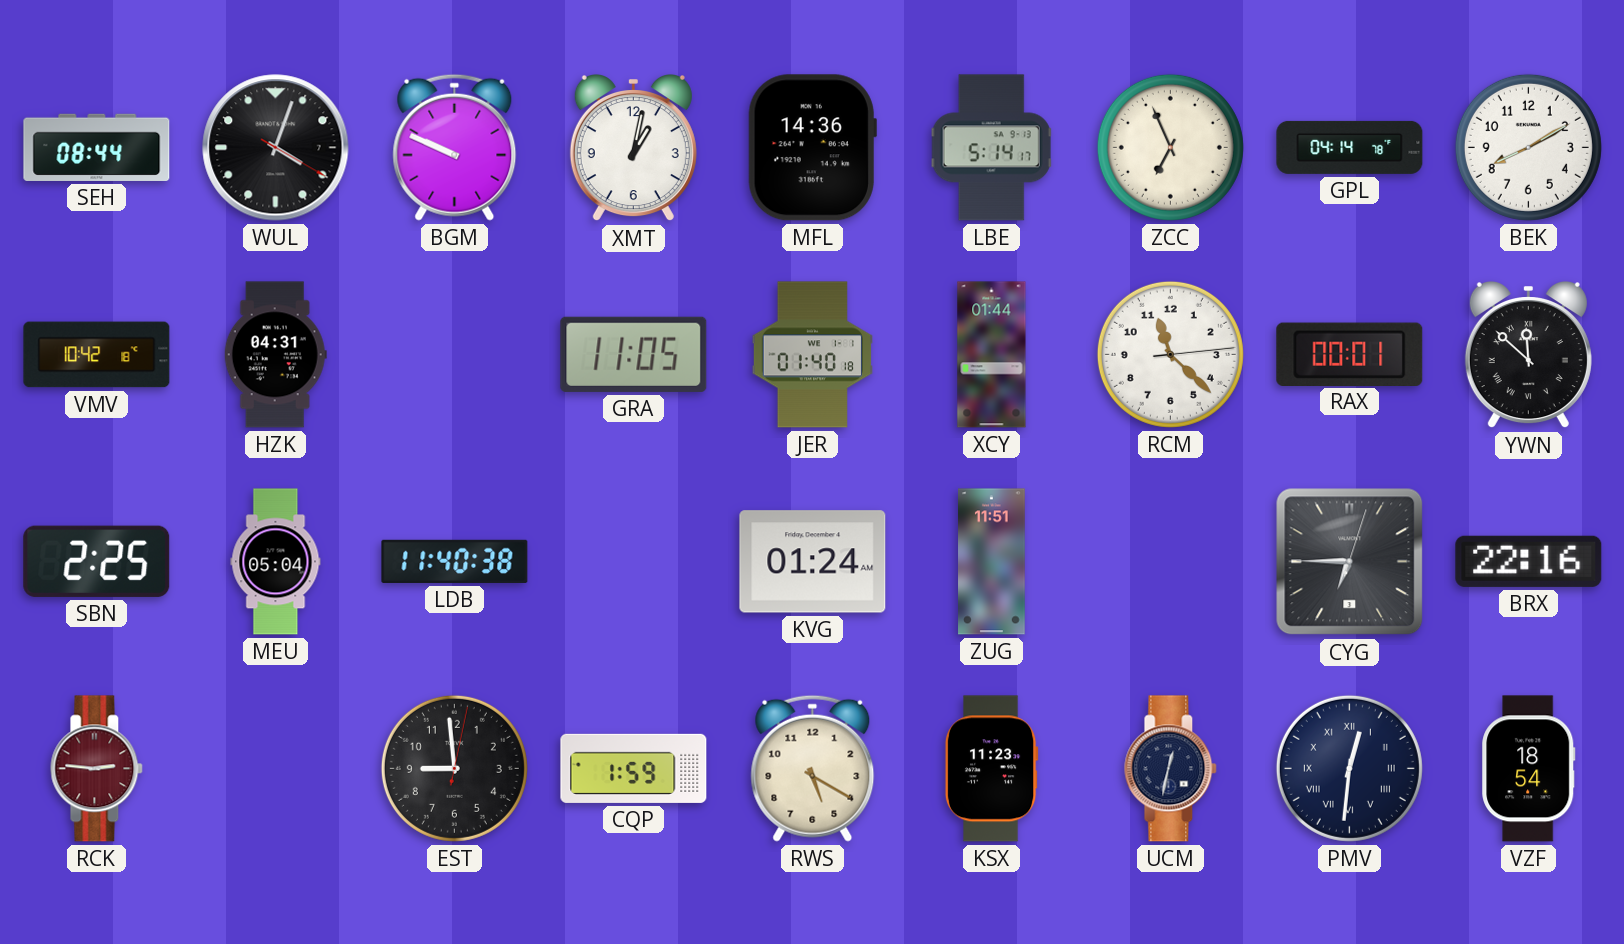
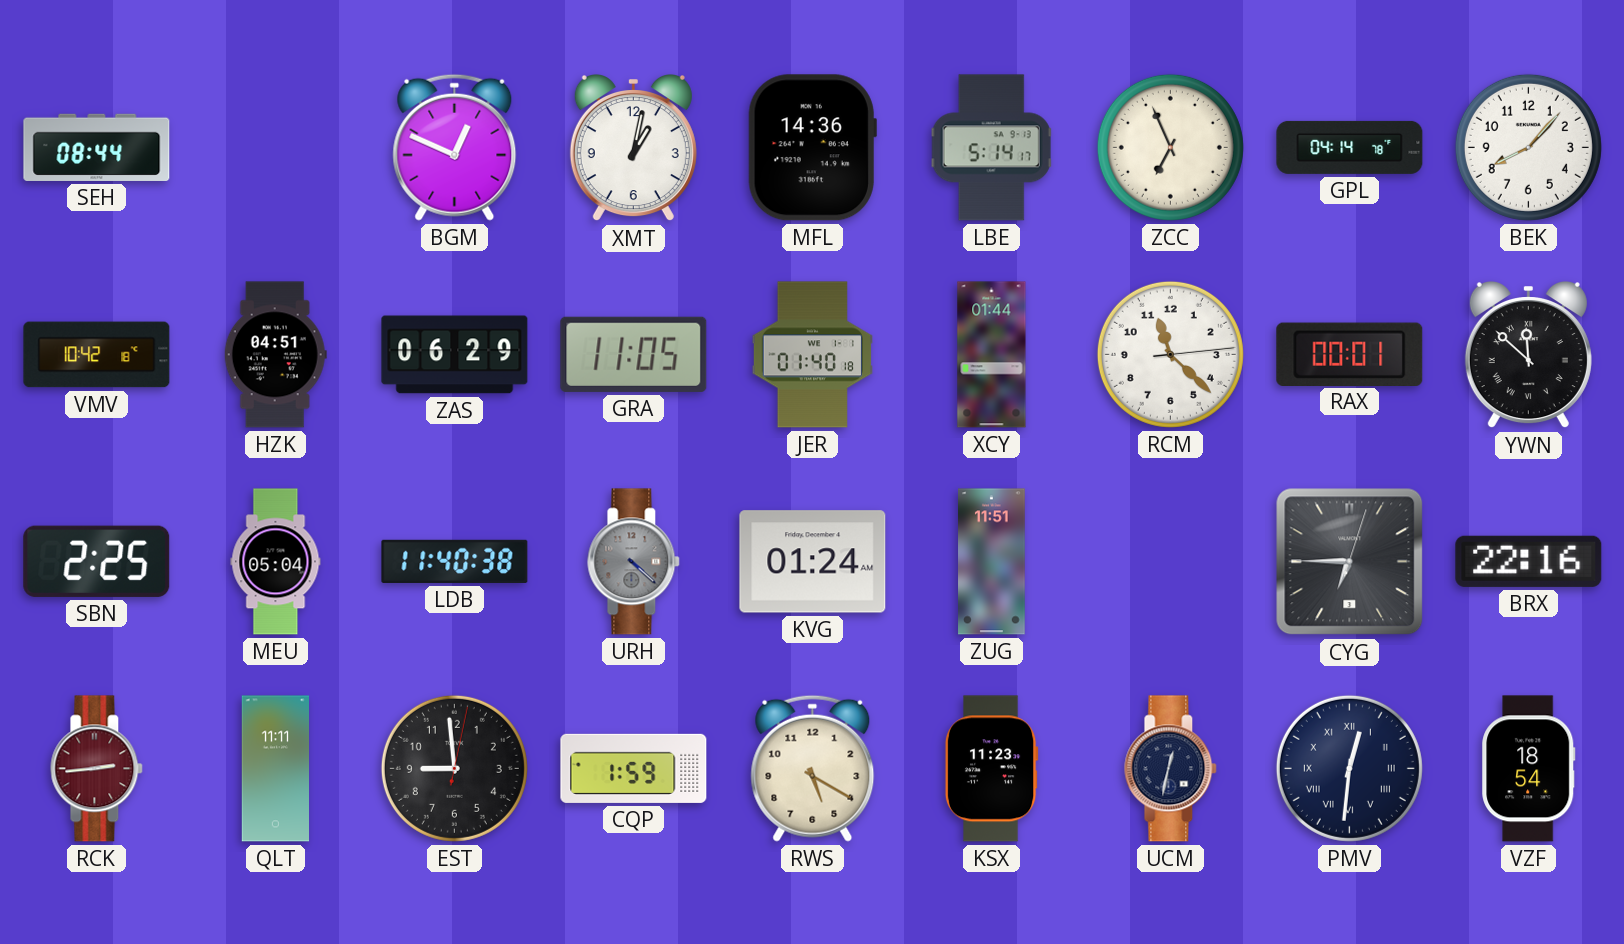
WUL: 4:03 -> none
BGM: 9:49 -> 12:49
BEK: 8:10 -> 8:07
HZK: 04:31 -> 04:51
ZAS: none -> 06:29
URH: none -> 4:22
RCK: 2:46 -> 2:44
QLT: none -> 11:11
